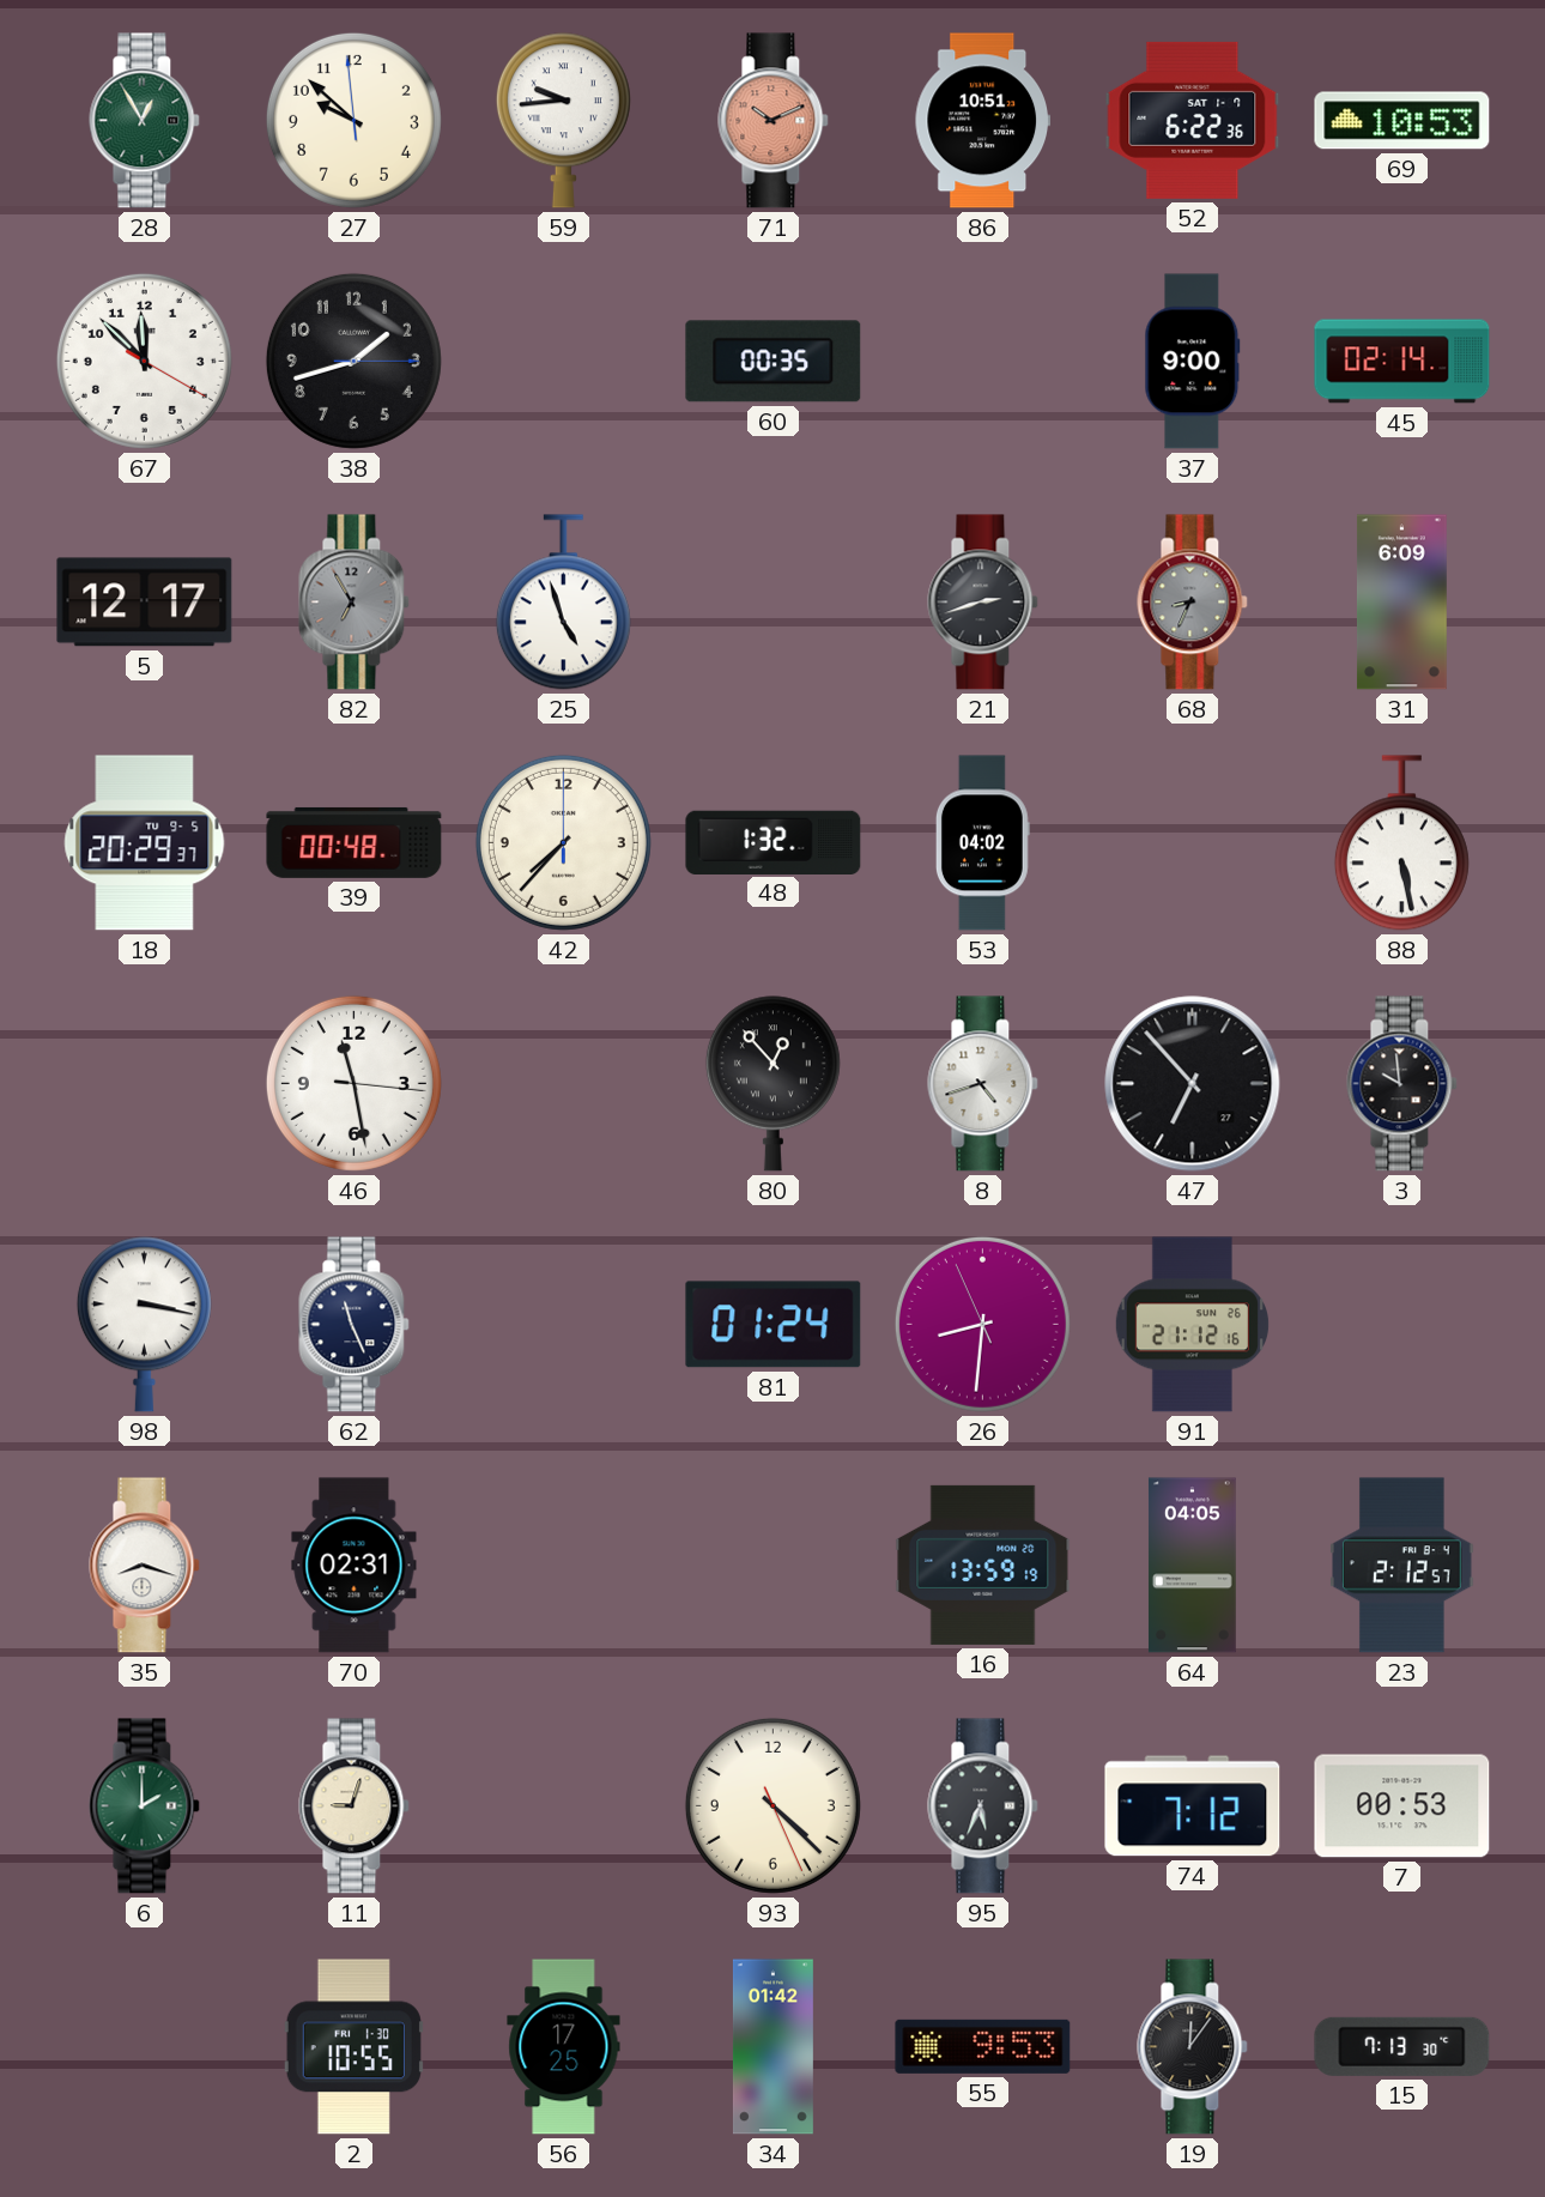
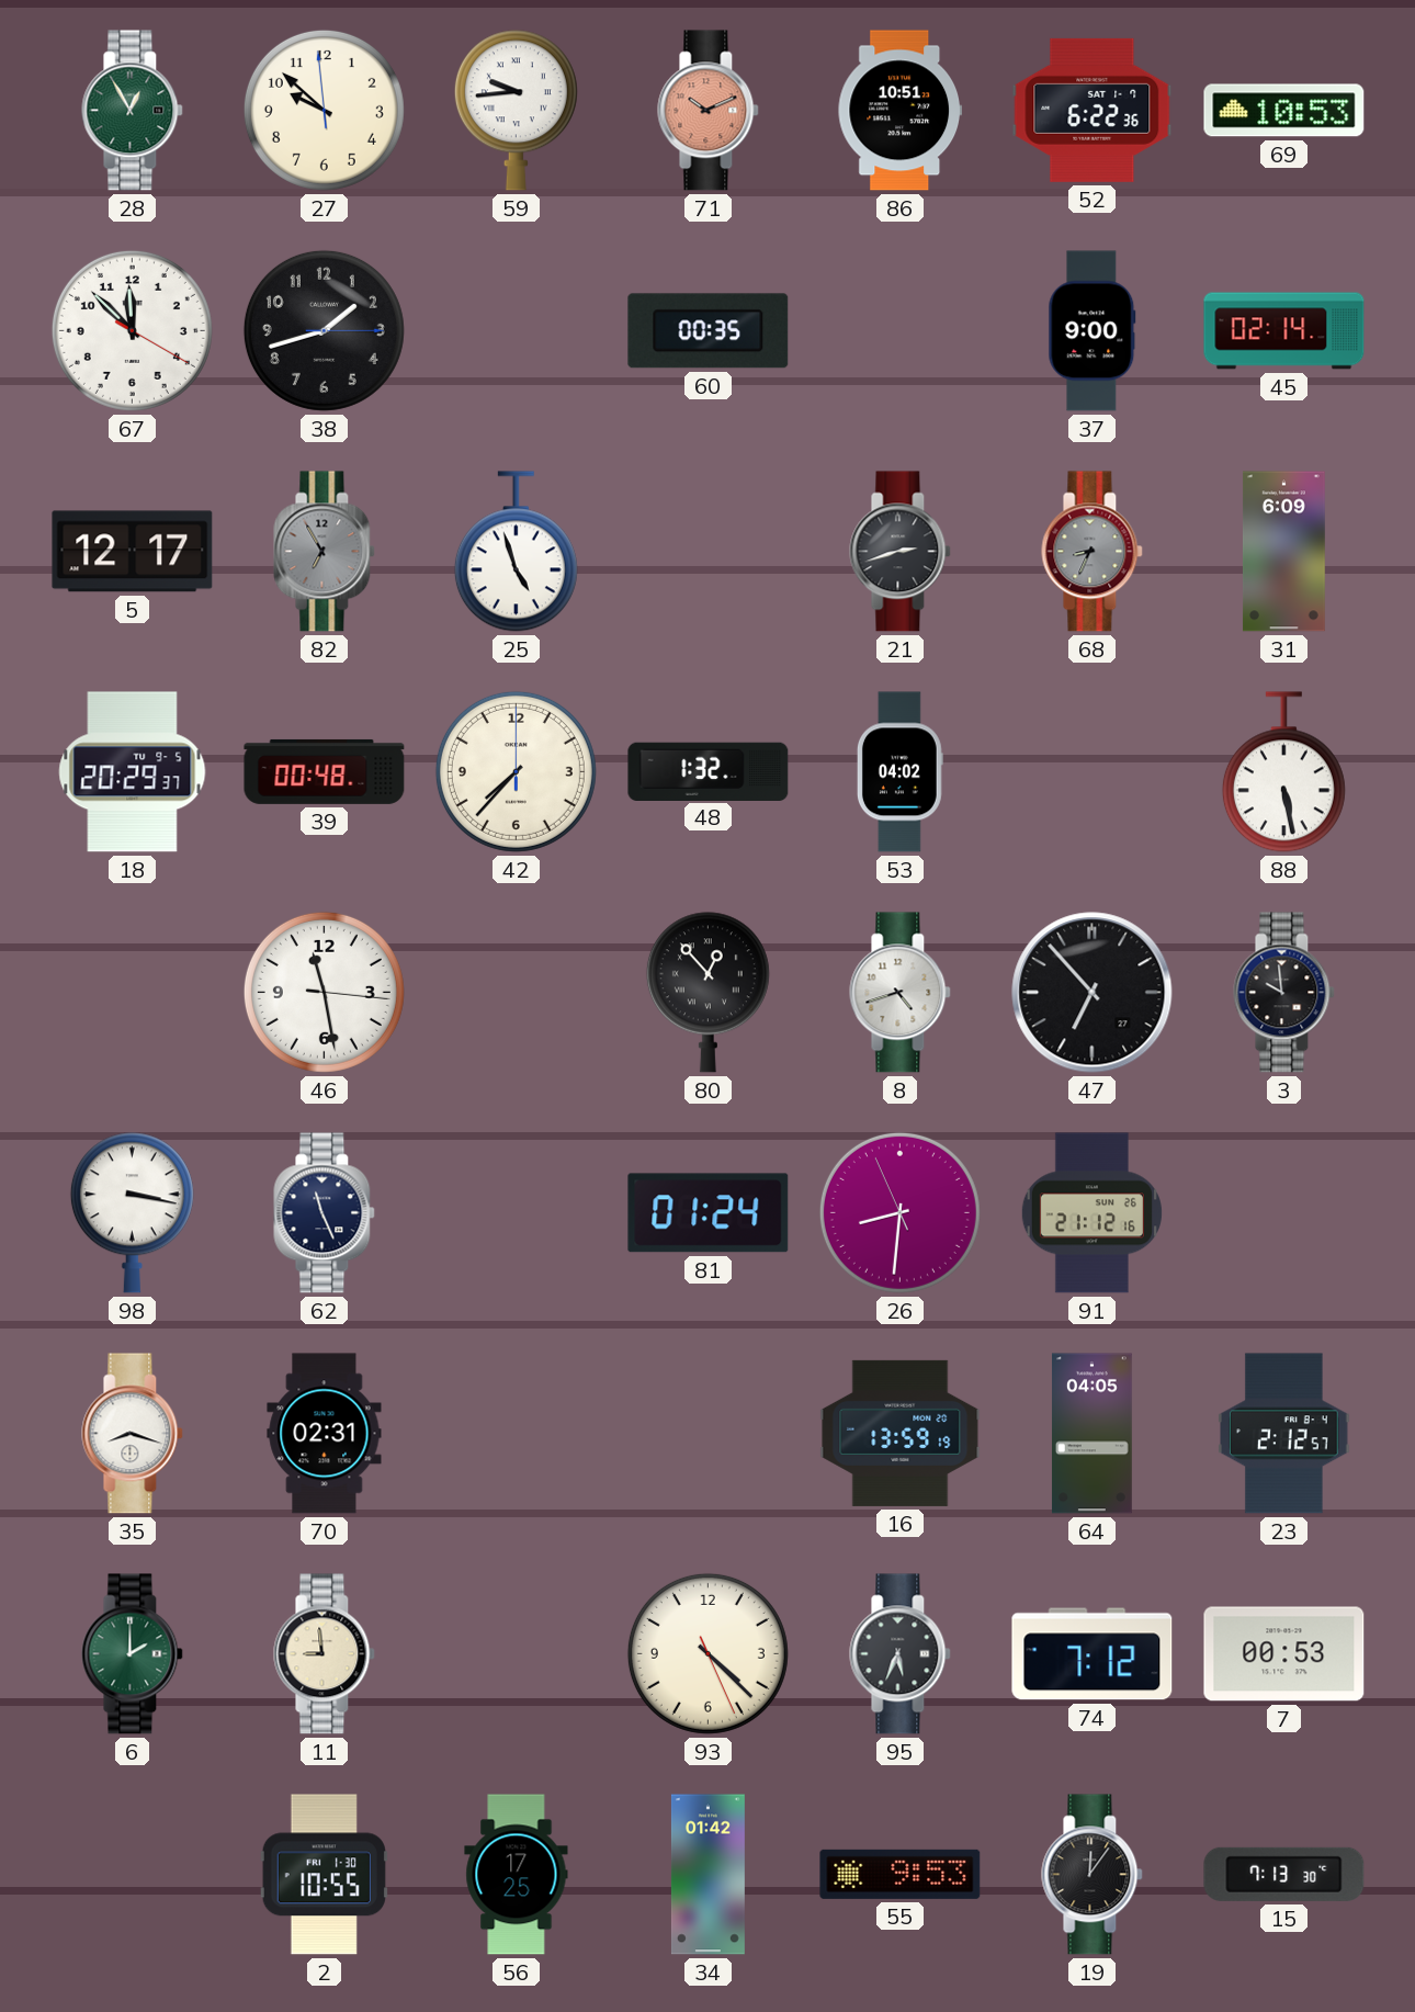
11: 9:03 -> 8:59
